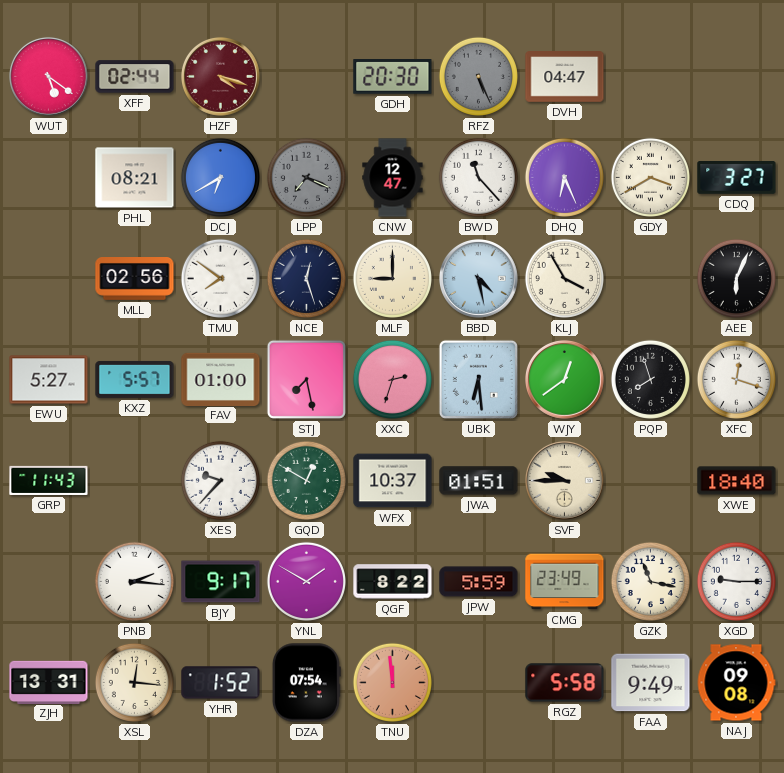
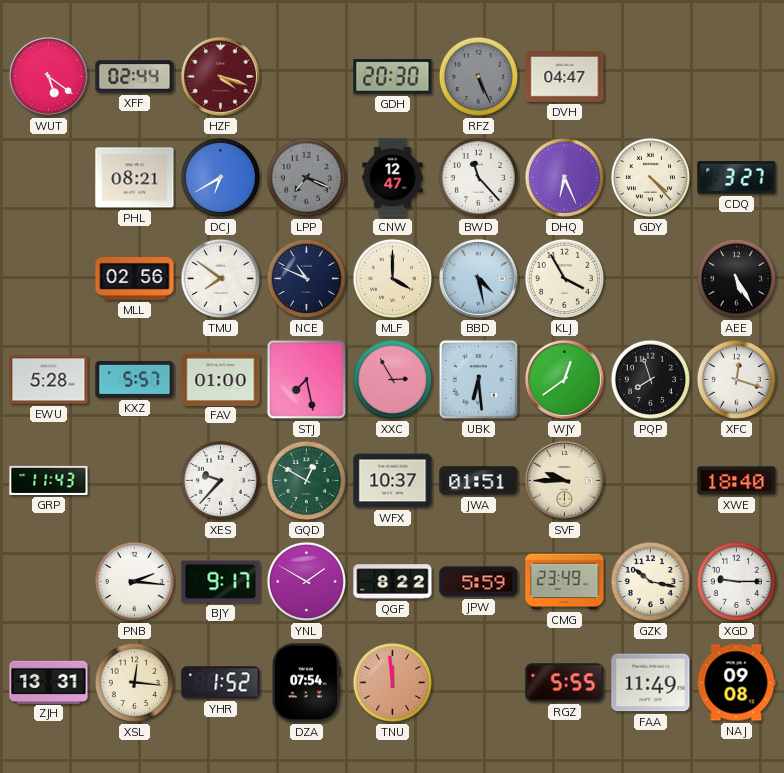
GDY: 3:40 -> 4:23
NCE: 12:27 -> 10:49
MLF: 9:00 -> 4:00
AEE: 6:04 -> 5:25
EWU: 5:27 -> 5:28
XXC: 2:33 -> 2:55
GZK: 11:17 -> 10:17
RGZ: 5:58 -> 5:55
FAA: 9:49 -> 11:49
